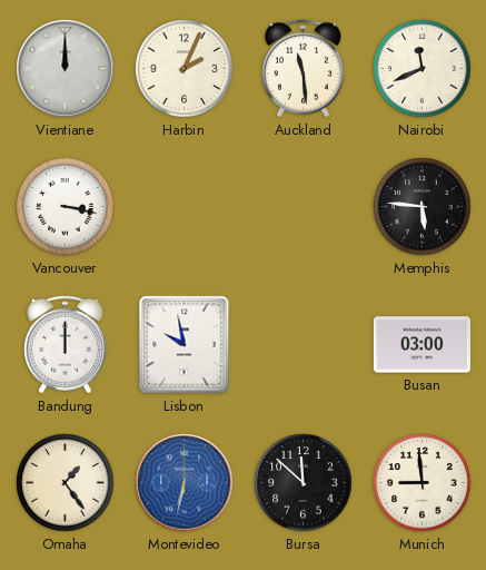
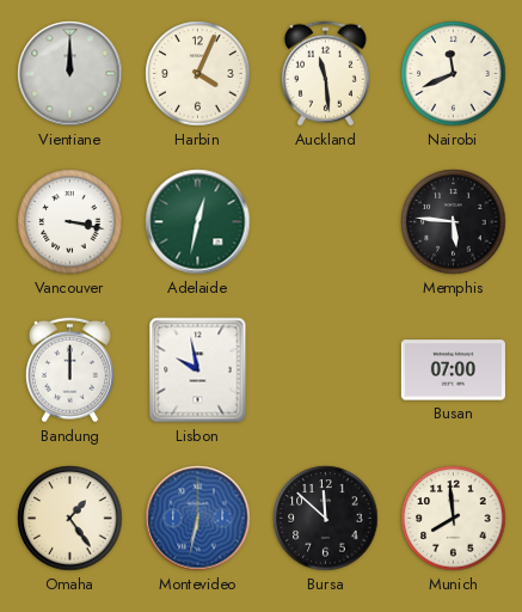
Harbin: 2:04 -> 4:04
Adelaide: none -> 12:32
Busan: 03:00 -> 07:00
Munich: 8:59 -> 7:59
